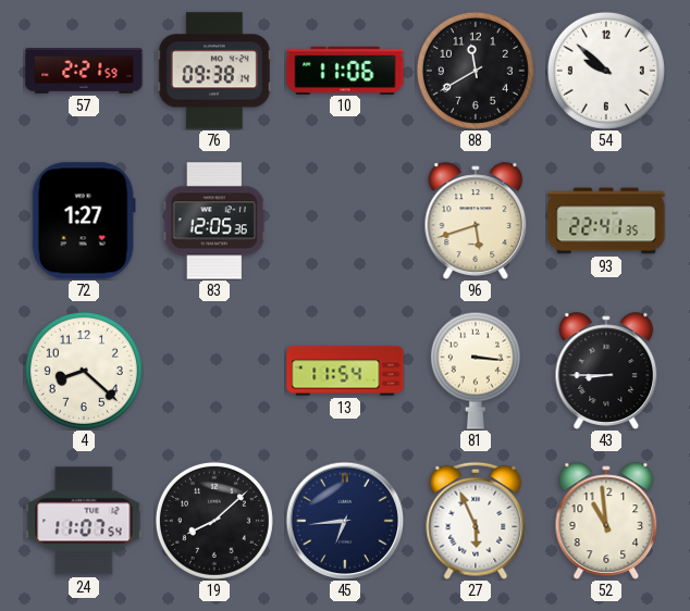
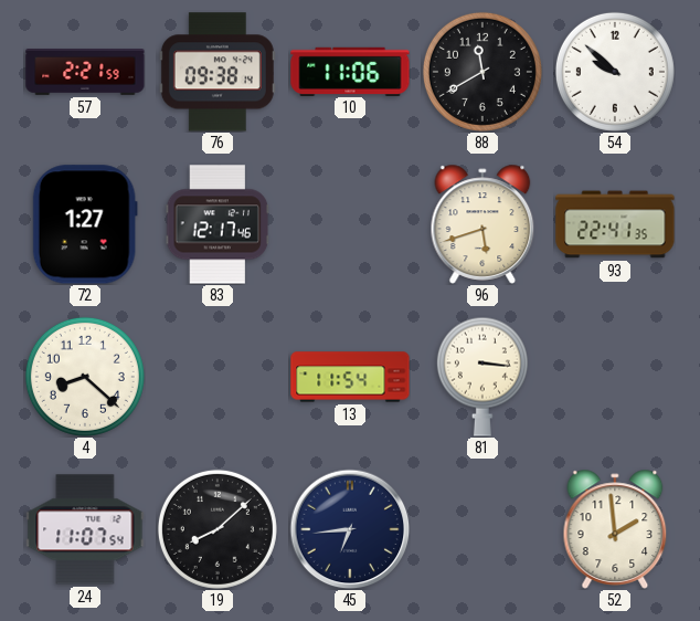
83: 12:05 -> 12:17
43: 8:45 -> none
27: 5:56 -> none
52: 10:59 -> 1:59
